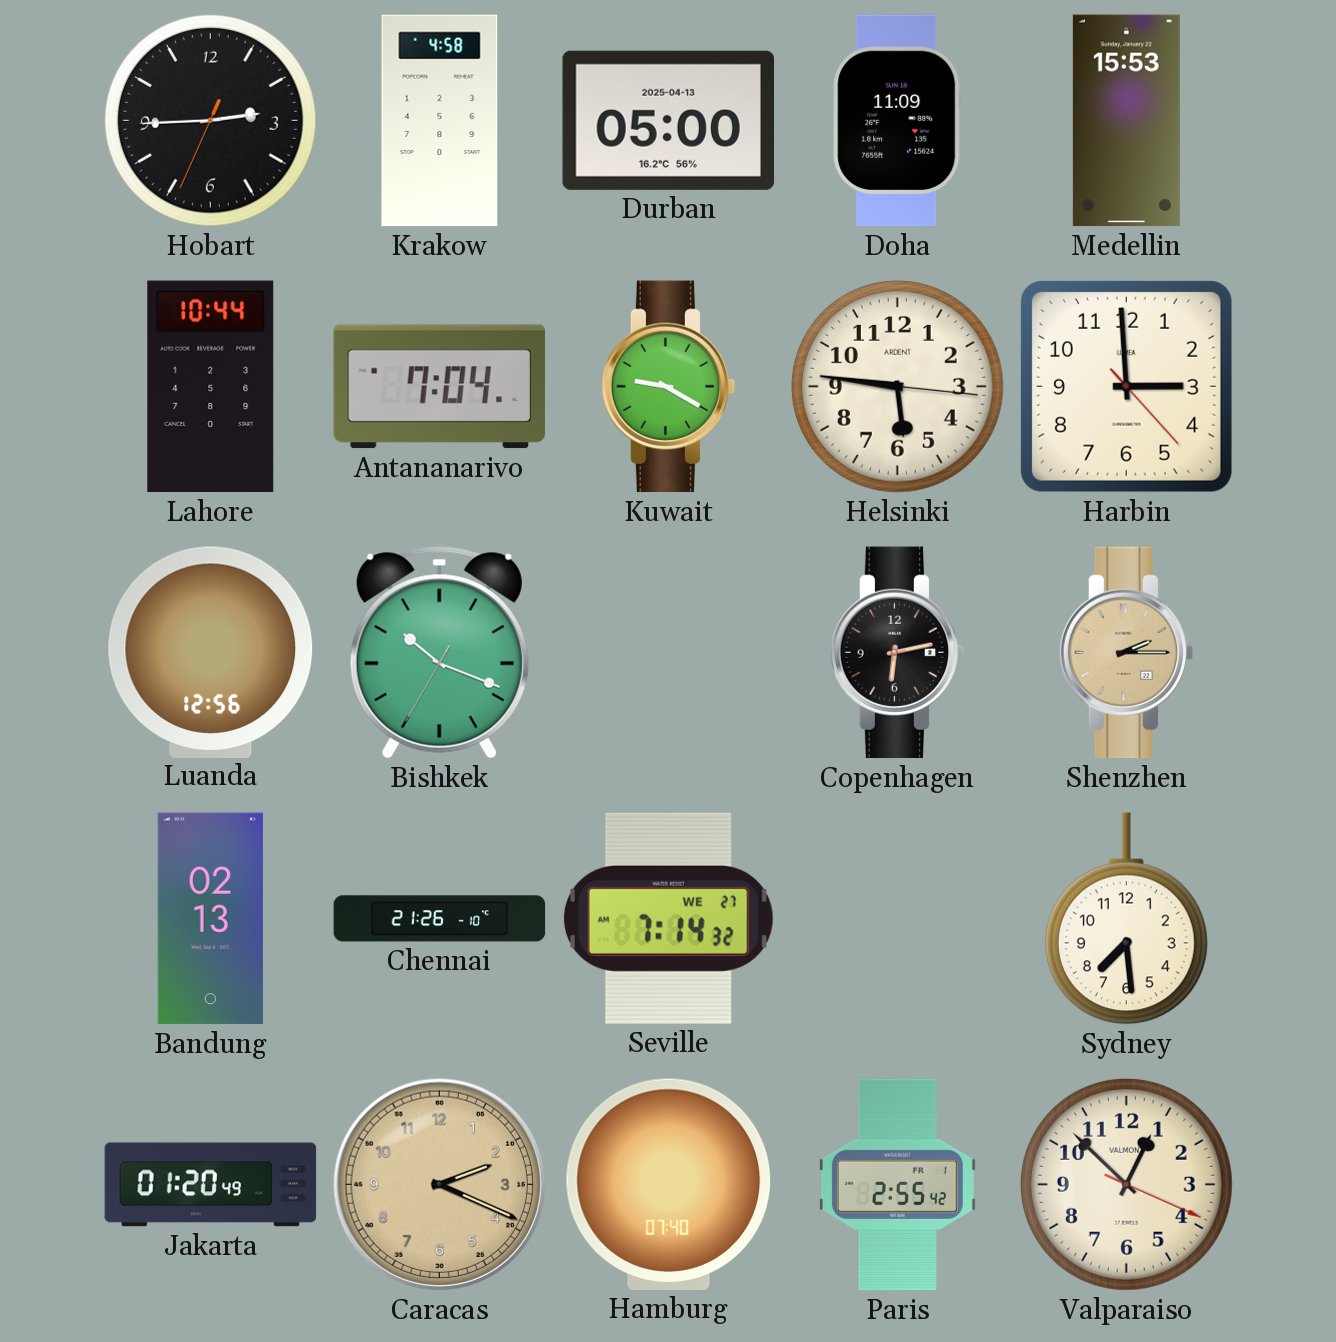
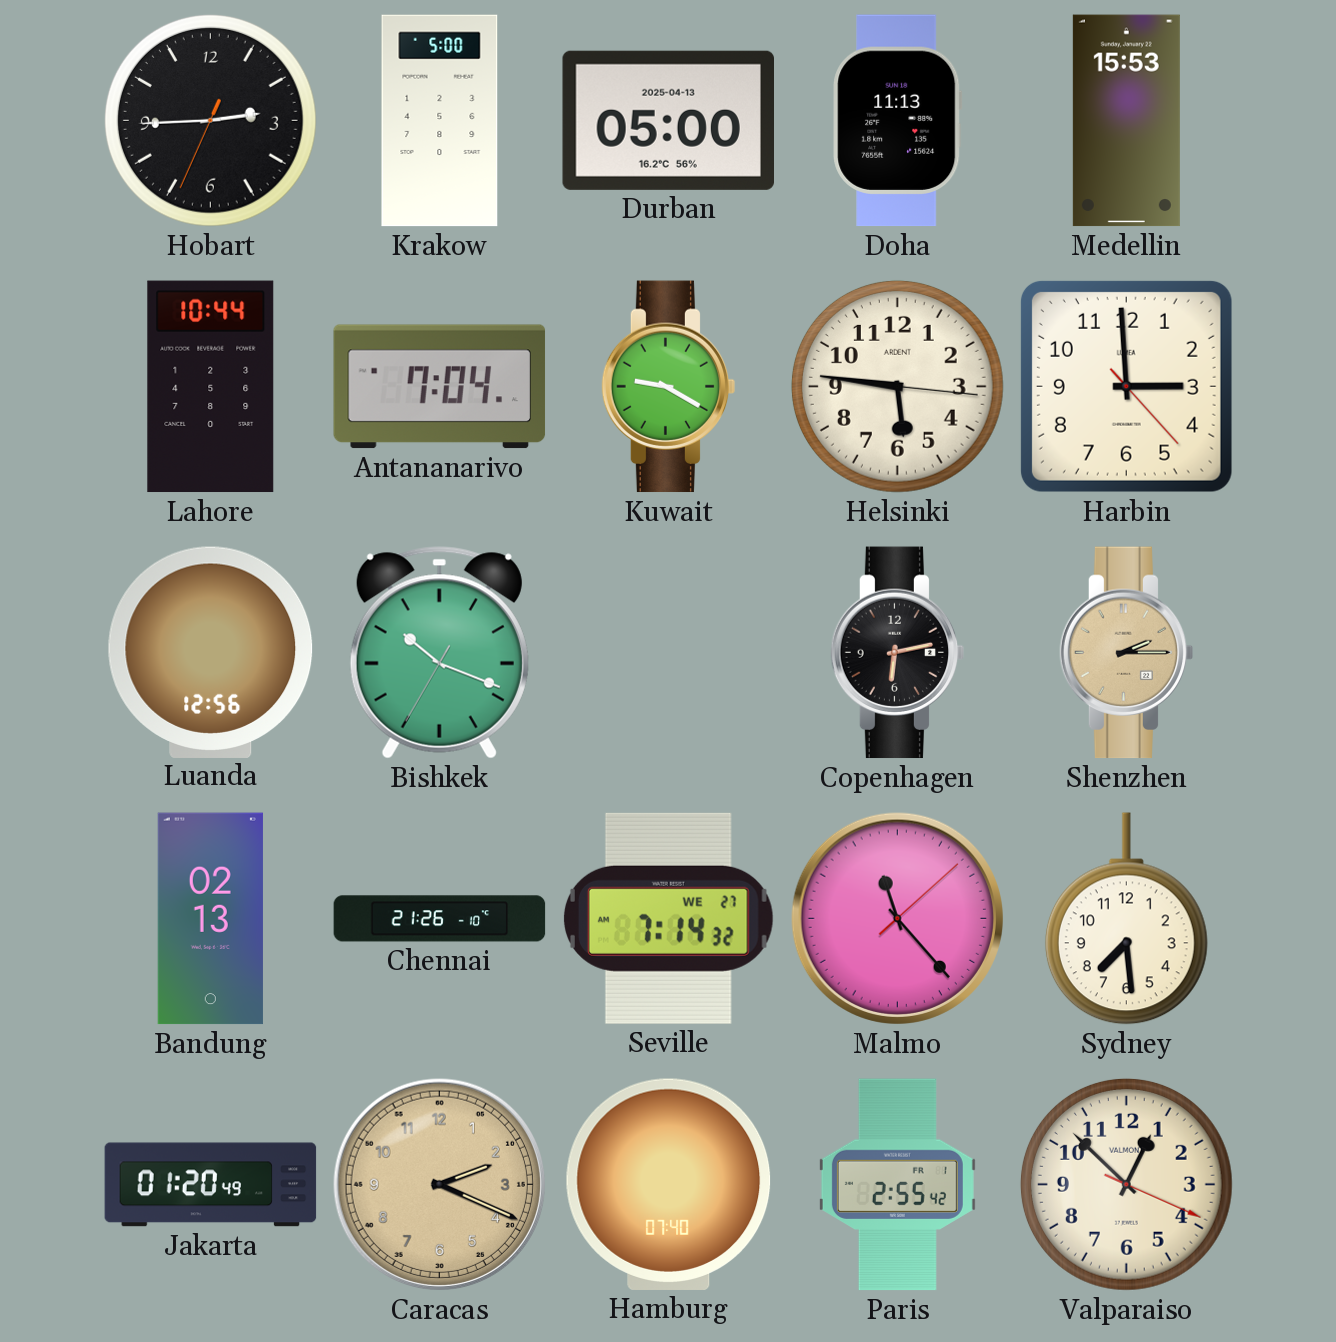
Krakow: 4:58 -> 5:00
Doha: 11:09 -> 11:13
Malmo: none -> 11:23
